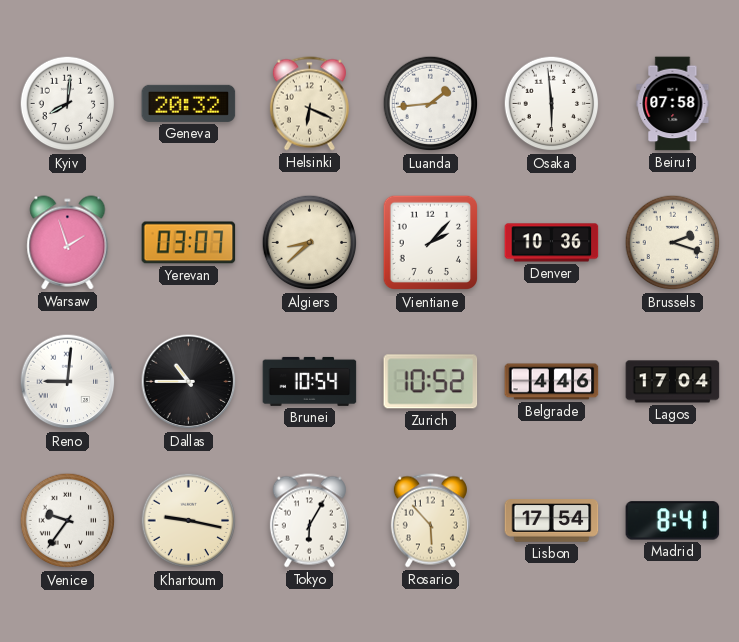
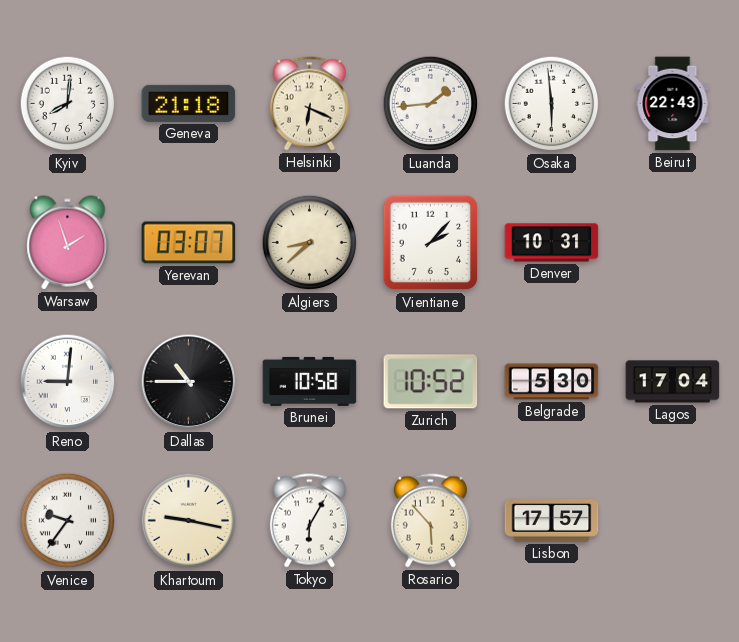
Geneva: 20:32 -> 21:18
Beirut: 07:58 -> 22:43
Denver: 10:36 -> 10:31
Brussels: 2:18 -> none
Brunei: 10:54 -> 10:58
Belgrade: 4:46 -> 5:30
Lisbon: 17:54 -> 17:57
Madrid: 8:41 -> none
